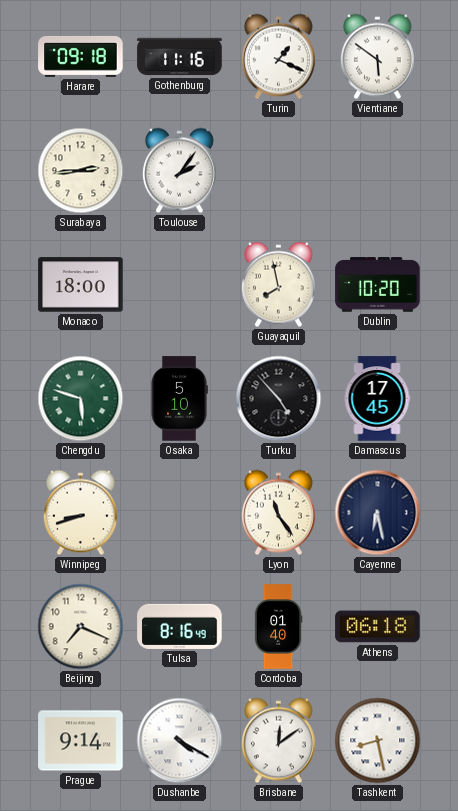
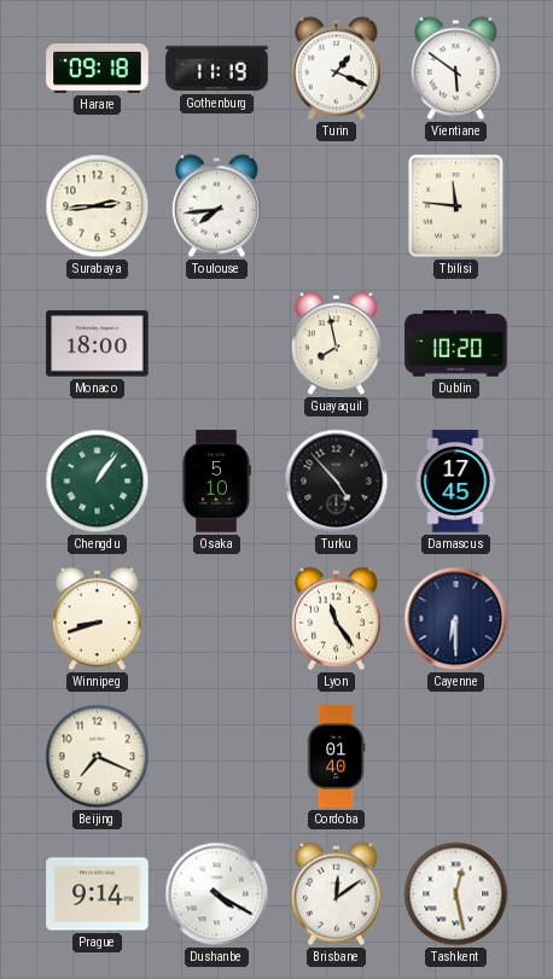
Gothenburg: 11:16 -> 11:19
Toulouse: 2:06 -> 7:44
Tbilisi: none -> 11:46
Chengdu: 5:48 -> 1:06
Cayenne: 6:28 -> 6:30
Tulsa: 8:16 -> none
Athens: 06:18 -> none
Tashkent: 8:28 -> 12:28
